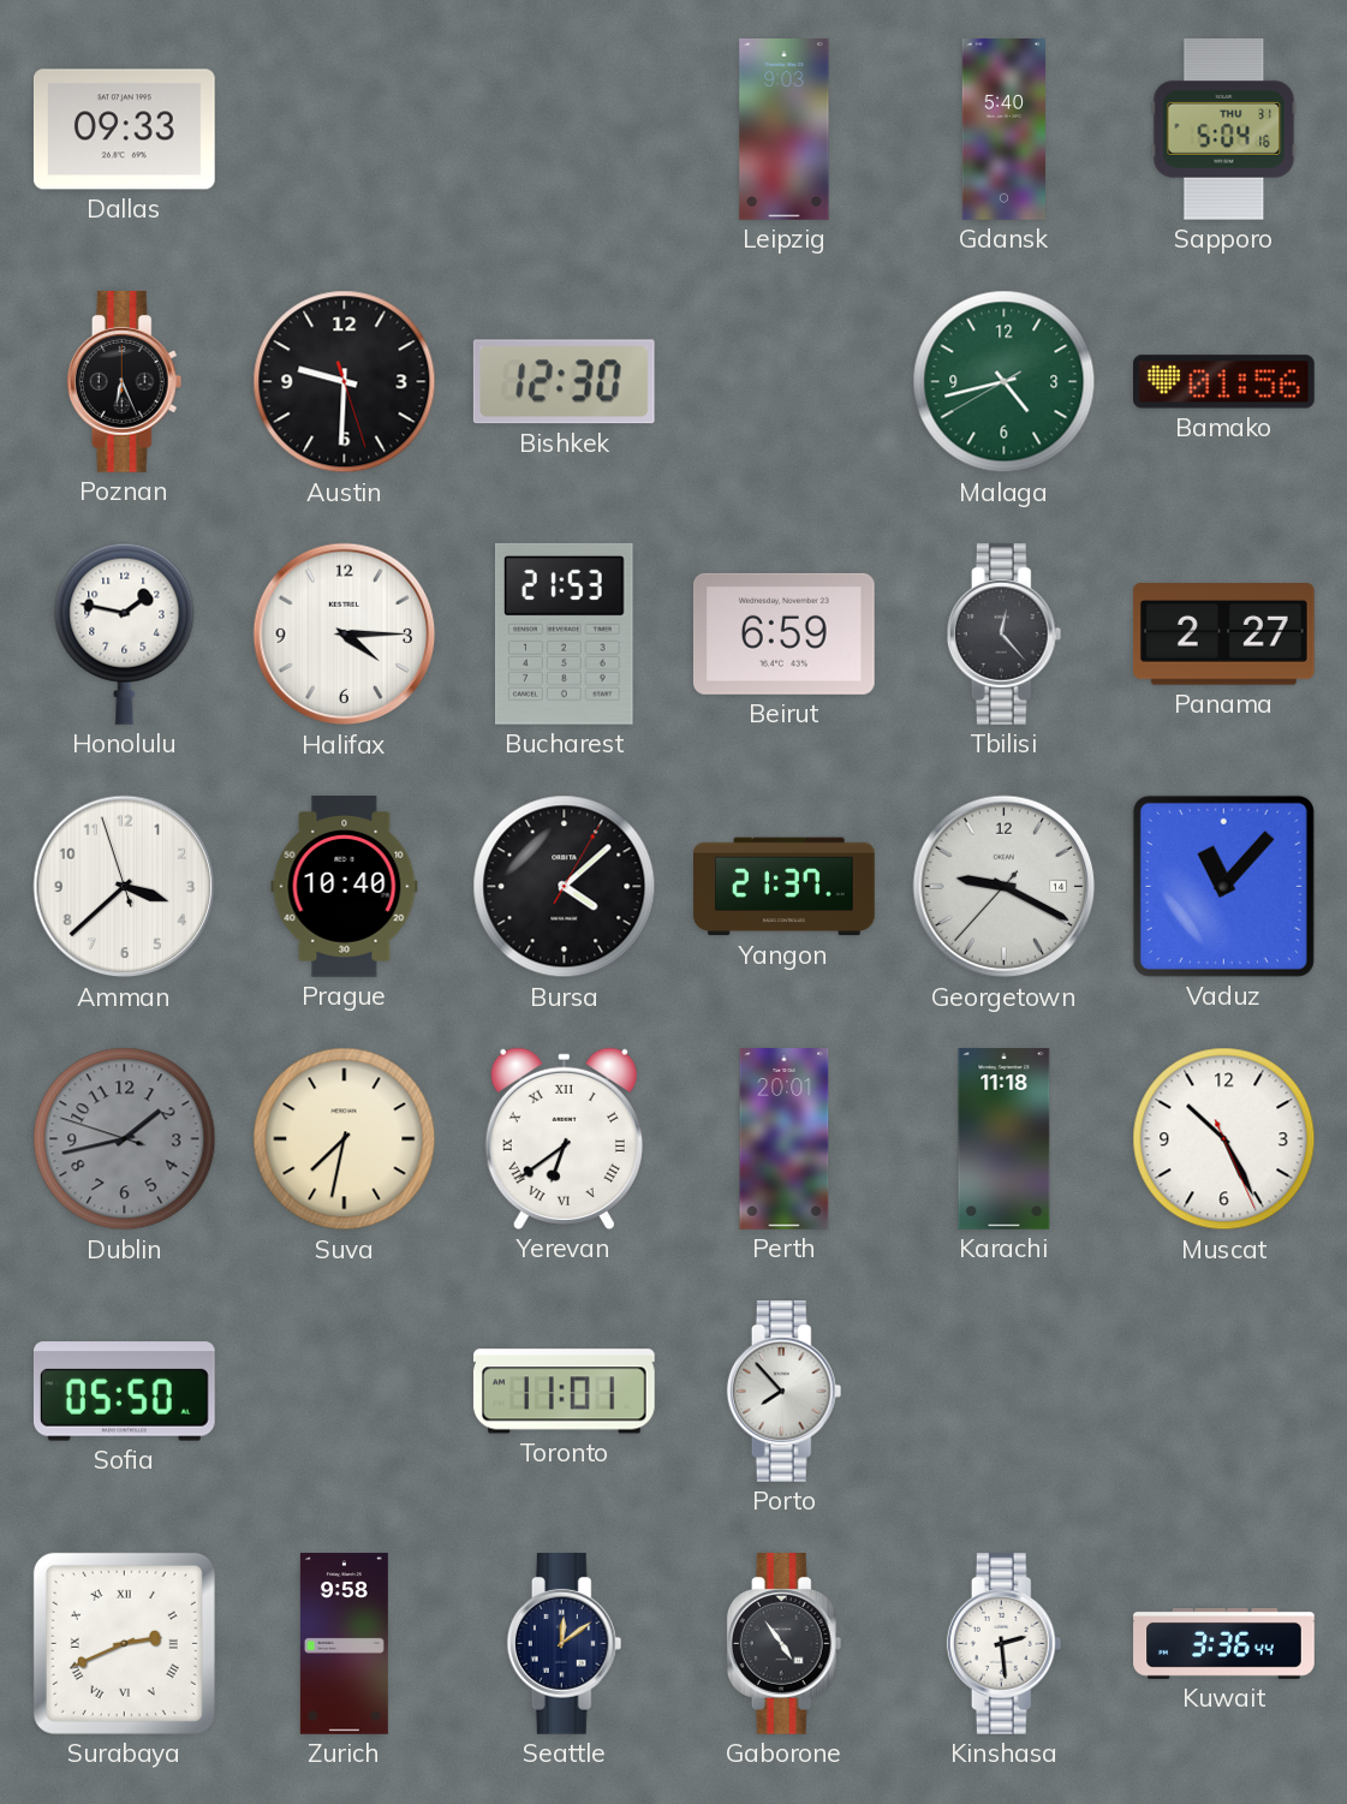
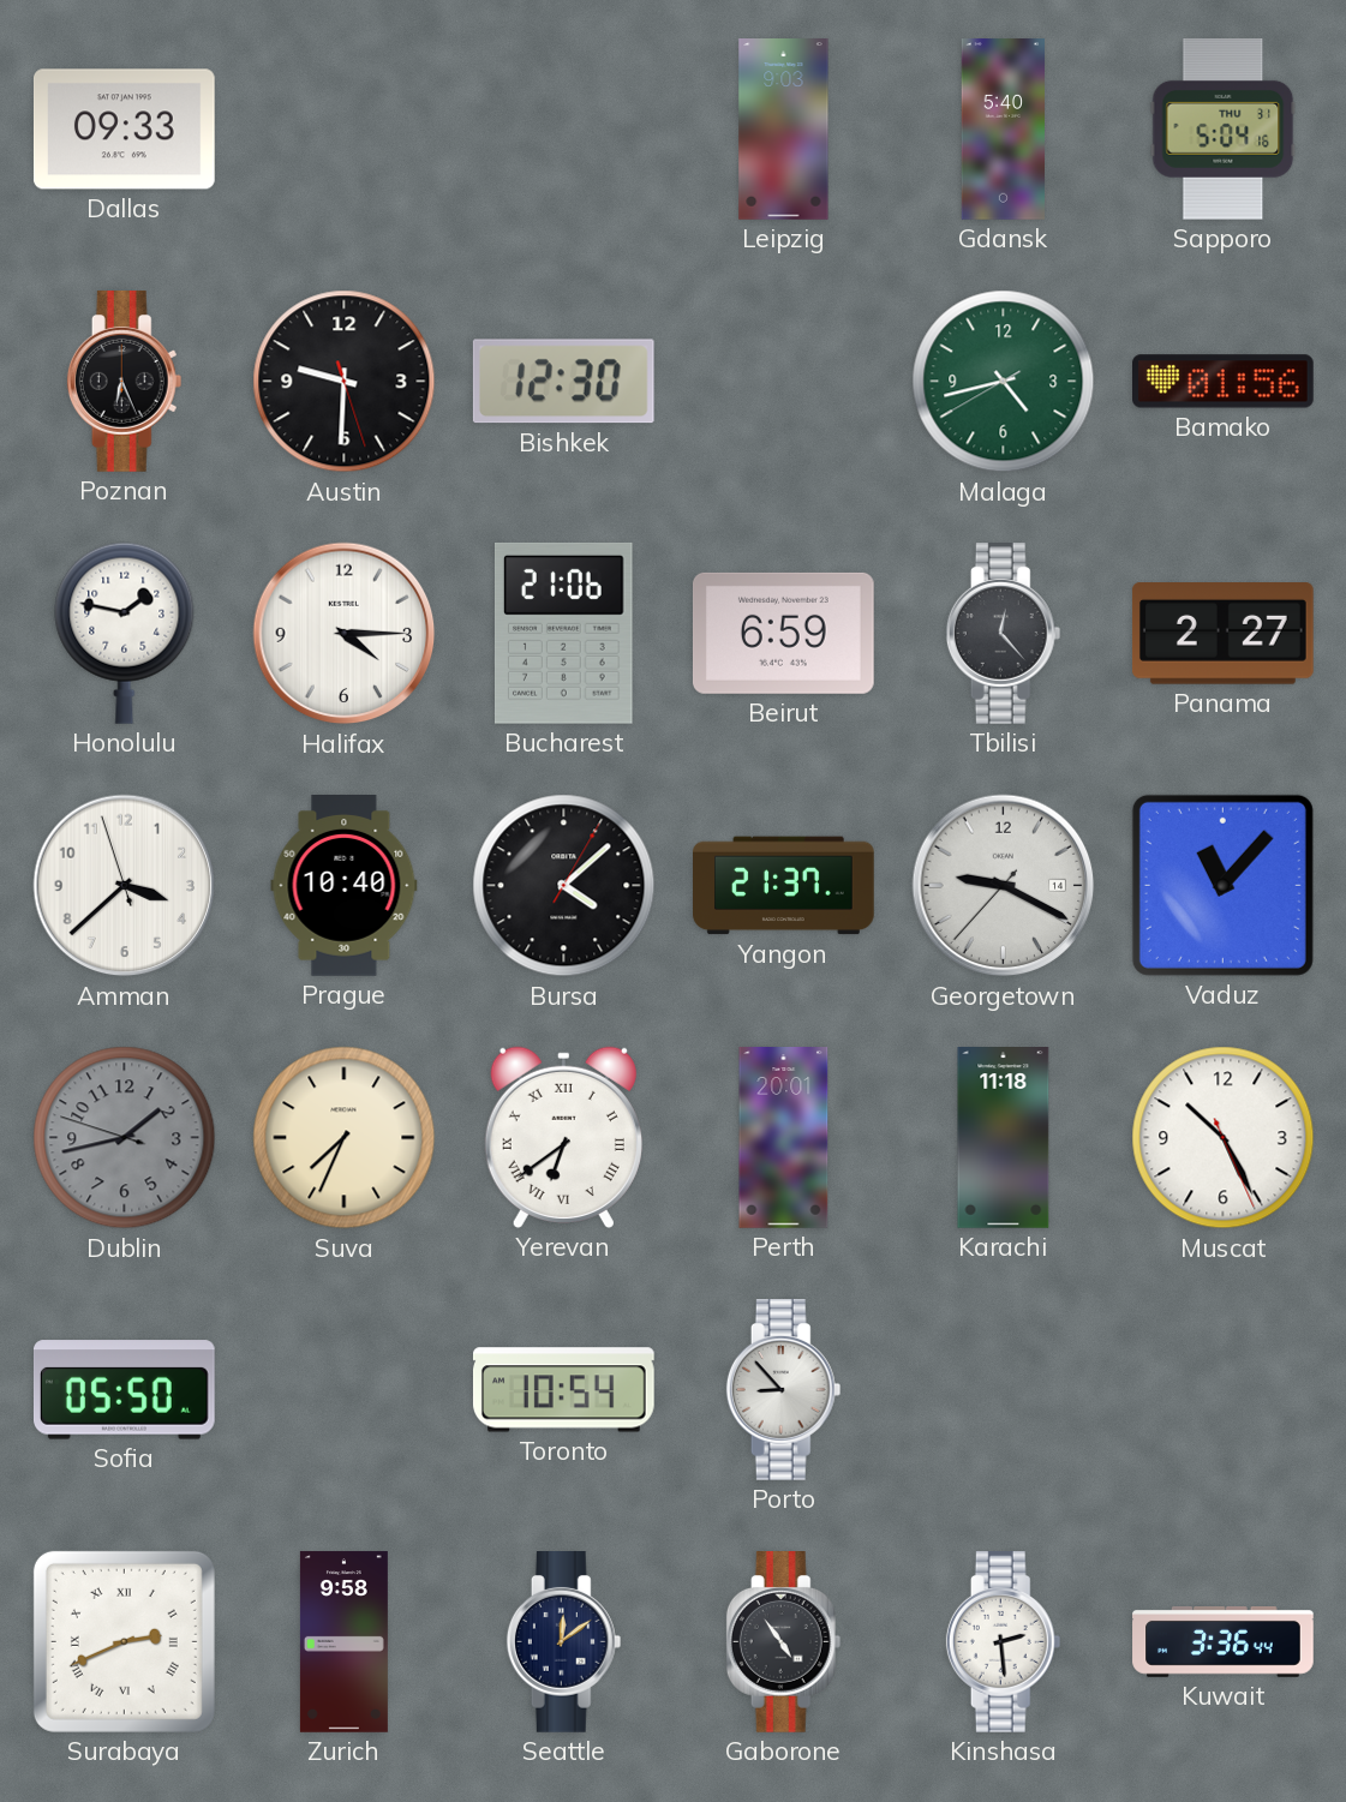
Bucharest: 21:53 -> 21:06
Suva: 7:32 -> 7:34
Toronto: 11:01 -> 10:54
Porto: 7:53 -> 8:53
